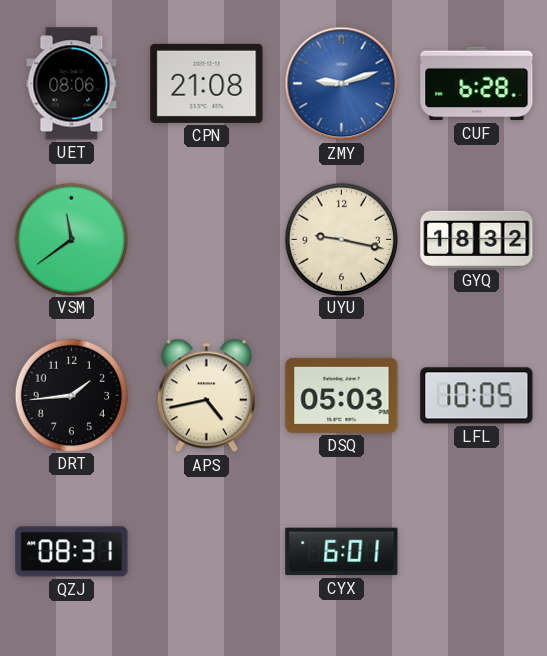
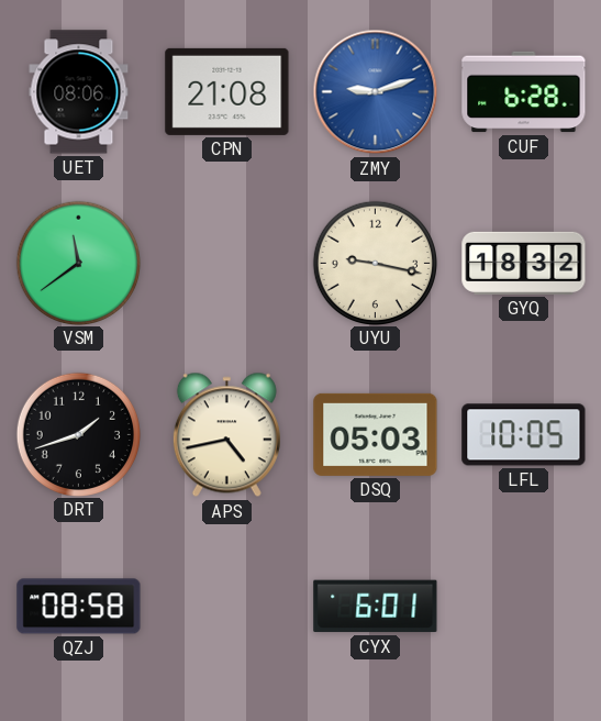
DRT: 1:44 -> 1:42
QZJ: 08:31 -> 08:58
